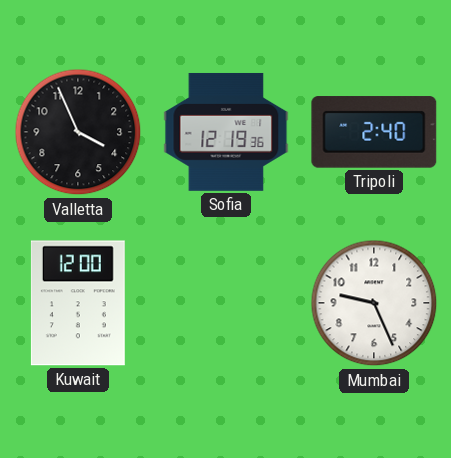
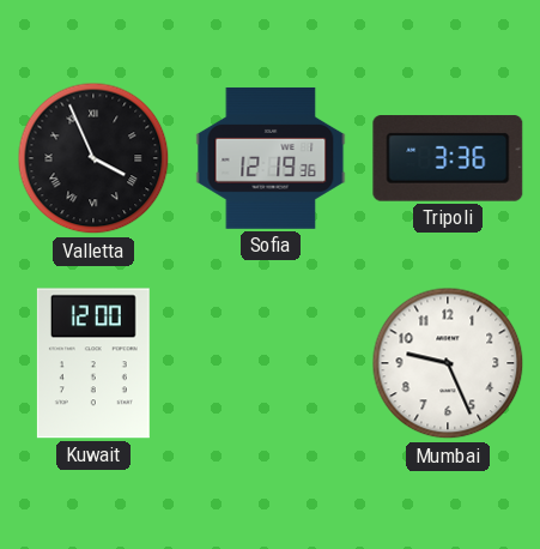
Valletta numerals: Arabic -> Roman
Tripoli: 2:40 -> 3:36
